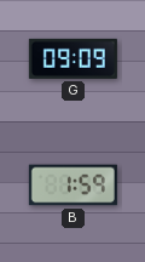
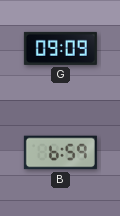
B: 1:59 -> 6:59
